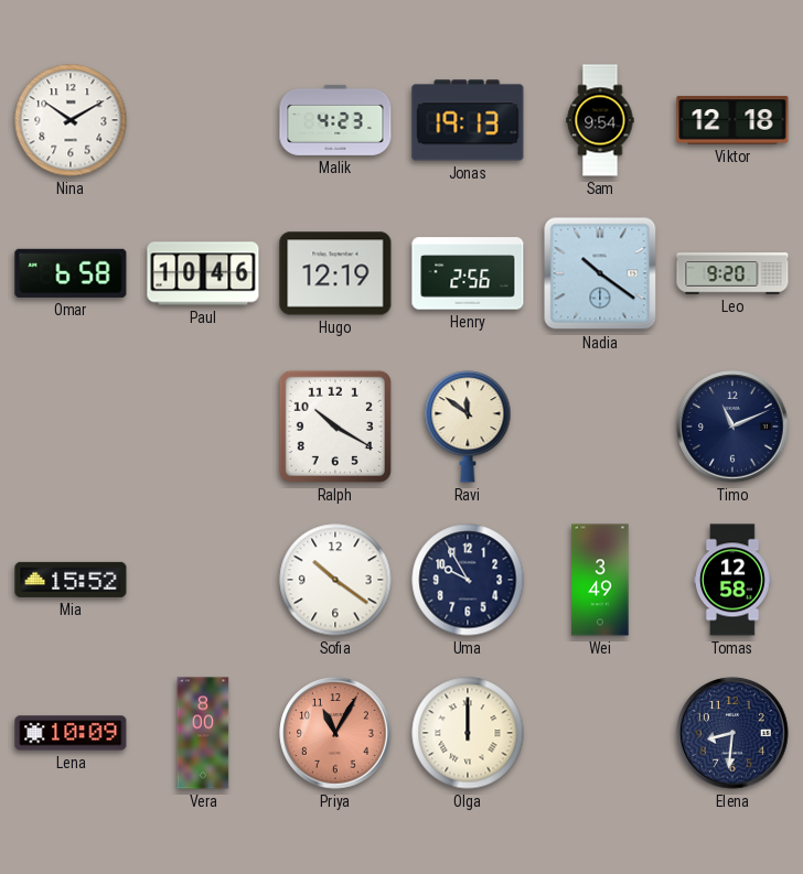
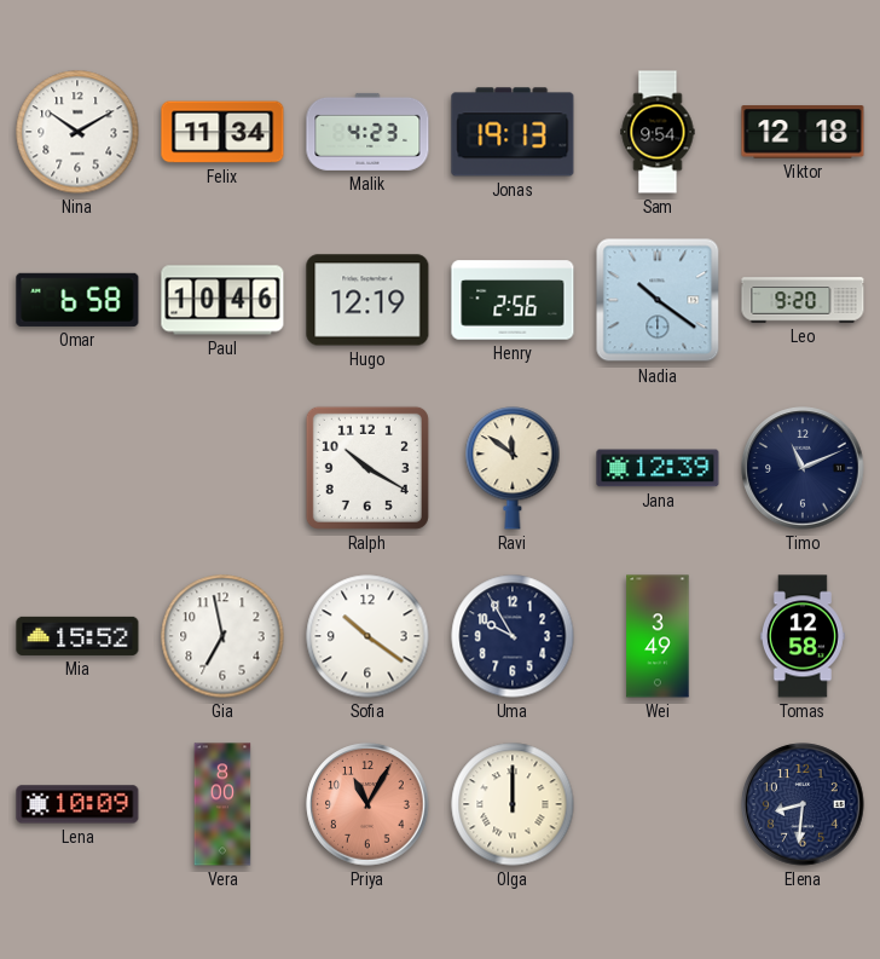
Felix: none -> 11:34
Jana: none -> 12:39
Gia: none -> 6:58
